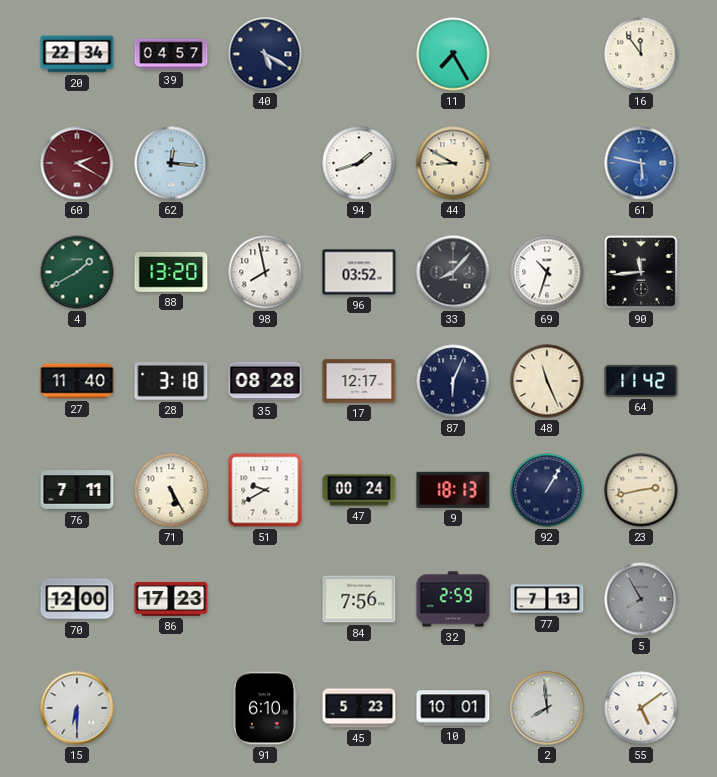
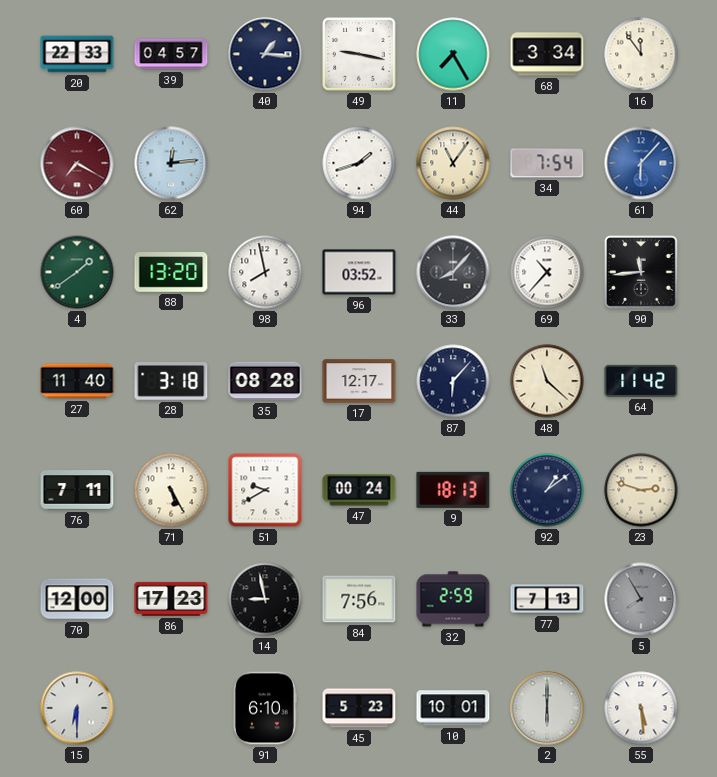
20: 22:34 -> 22:33
40: 5:20 -> 1:16
49: none -> 9:17
68: none -> 3:34
60: 2:20 -> 7:20
62: 12:16 -> 12:14
44: 8:50 -> 11:06
34: none -> 7:54
61: 5:47 -> 6:07
4: 1:40 -> 1:39
69: 10:33 -> 10:37
87: 6:04 -> 6:07
48: 11:26 -> 11:22
92: 1:05 -> 1:09
23: 2:43 -> 2:48
14: none -> 8:58
2: 7:59 -> 6:00
55: 5:09 -> 5:29
